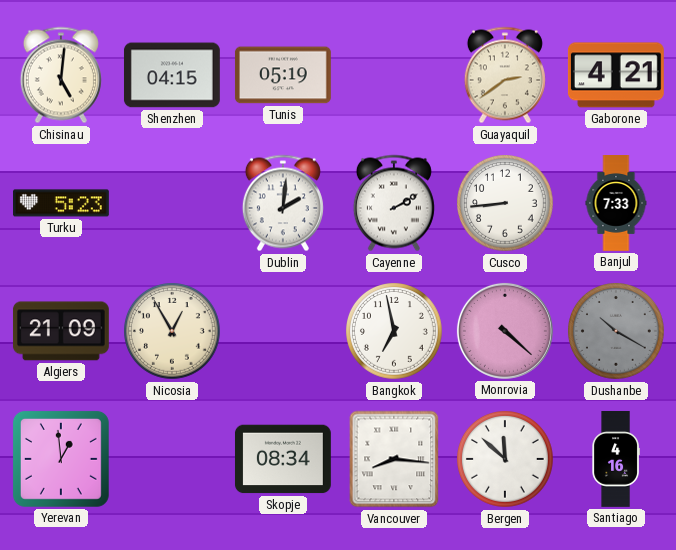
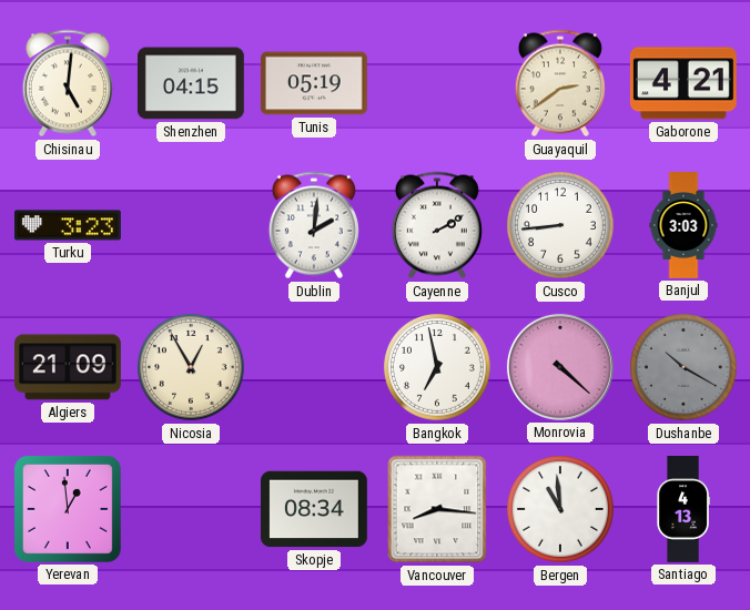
Turku: 5:23 -> 3:23
Banjul: 7:33 -> 3:03
Bergen: 11:52 -> 10:59
Santiago: 4:16 -> 4:13
